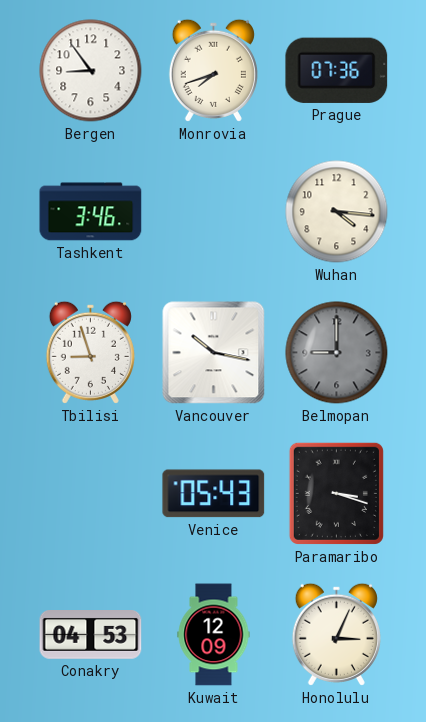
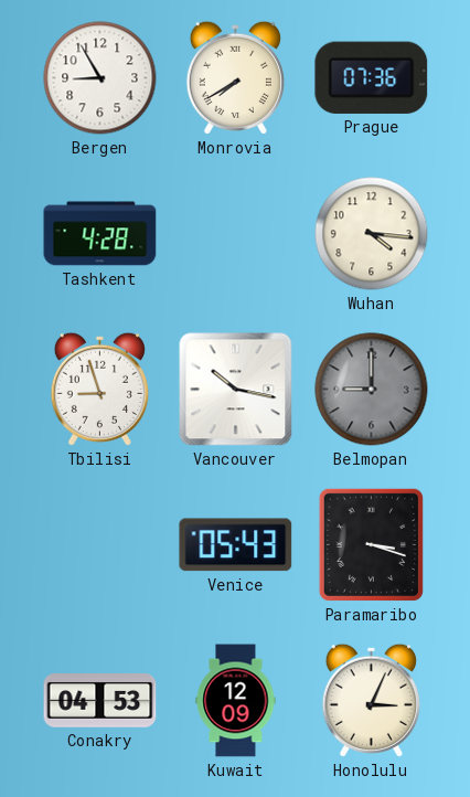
Bergen: 8:54 -> 8:55
Monrovia: 7:42 -> 7:40
Tashkent: 3:46 -> 4:28
